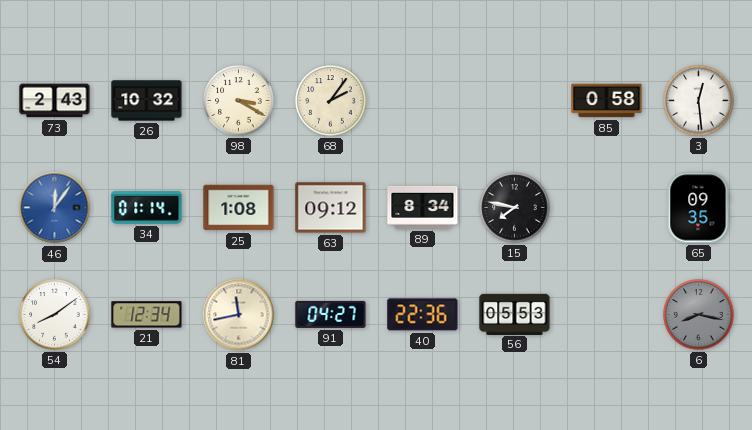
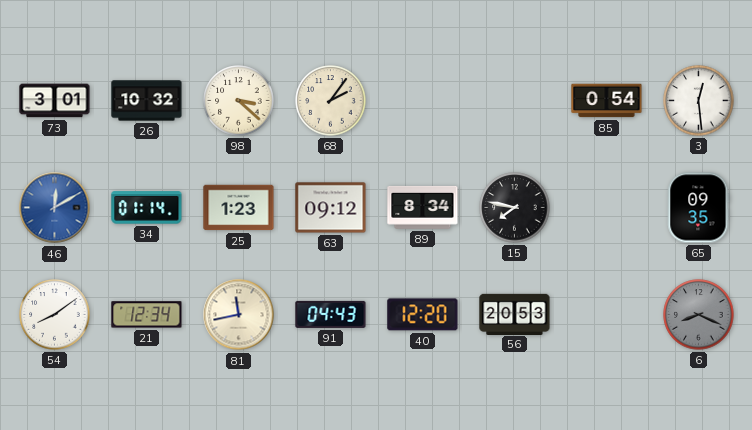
73: 2:43 -> 3:01
98: 3:20 -> 3:22
85: 0:58 -> 0:54
46: 12:06 -> 12:10
25: 1:08 -> 1:23
91: 04:27 -> 04:43
40: 22:36 -> 12:20
56: 05:53 -> 20:53
6: 8:17 -> 8:19
